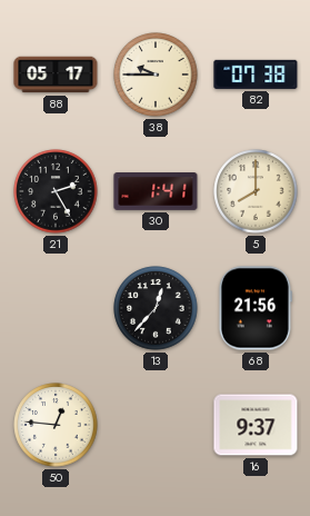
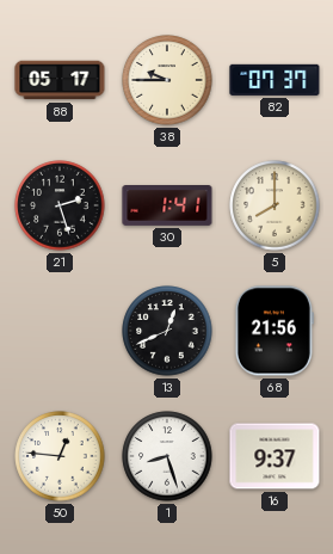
82: 07:38 -> 07:37
21: 2:25 -> 2:27
13: 12:37 -> 12:41
1: none -> 8:27
